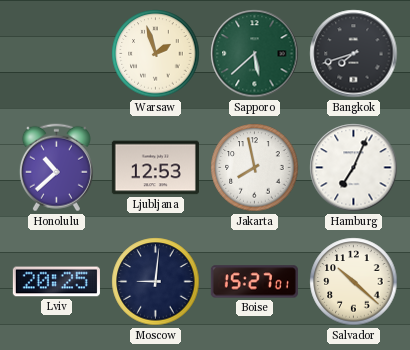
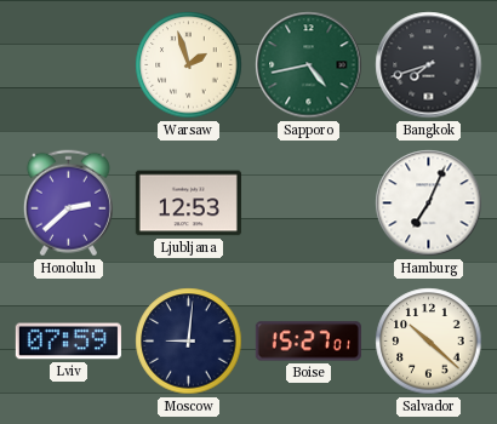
Sapporo: 5:38 -> 4:43
Honolulu: 10:38 -> 2:38
Jakarta: 7:58 -> none
Lviv: 20:25 -> 07:59
